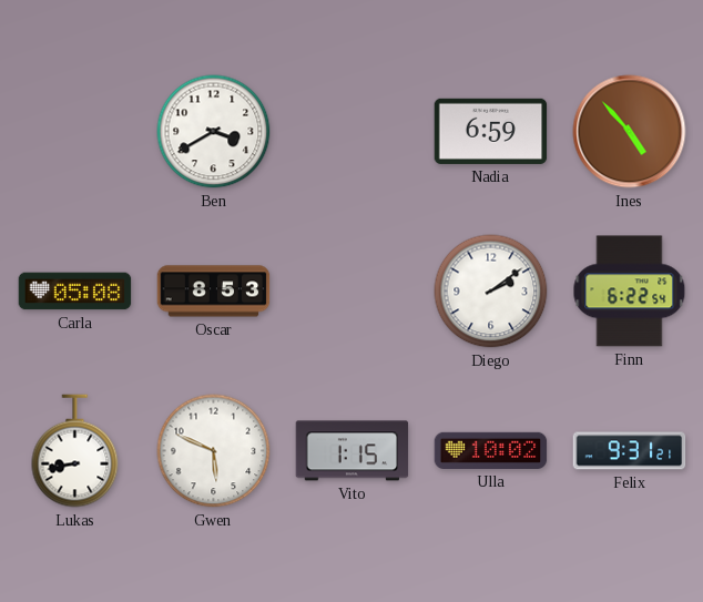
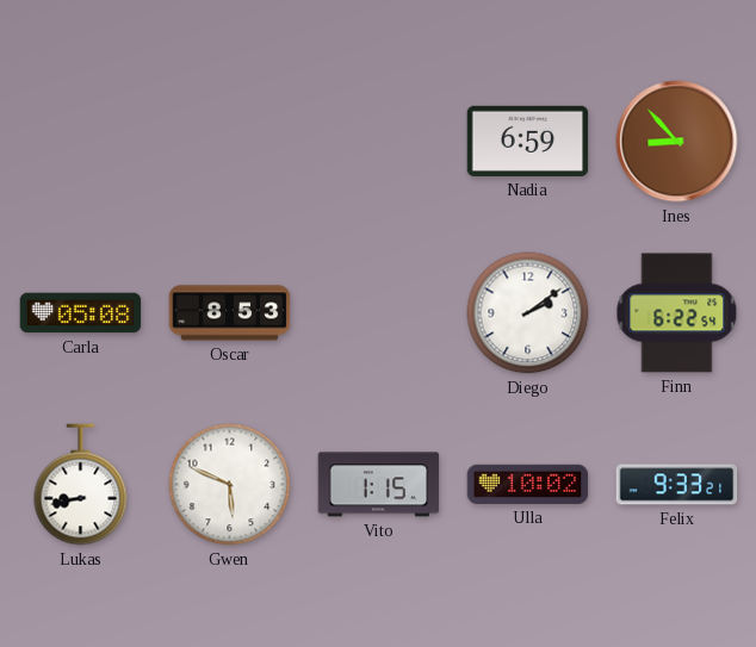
Ben: 3:40 -> none
Ines: 4:53 -> 8:53
Felix: 9:31 -> 9:33
